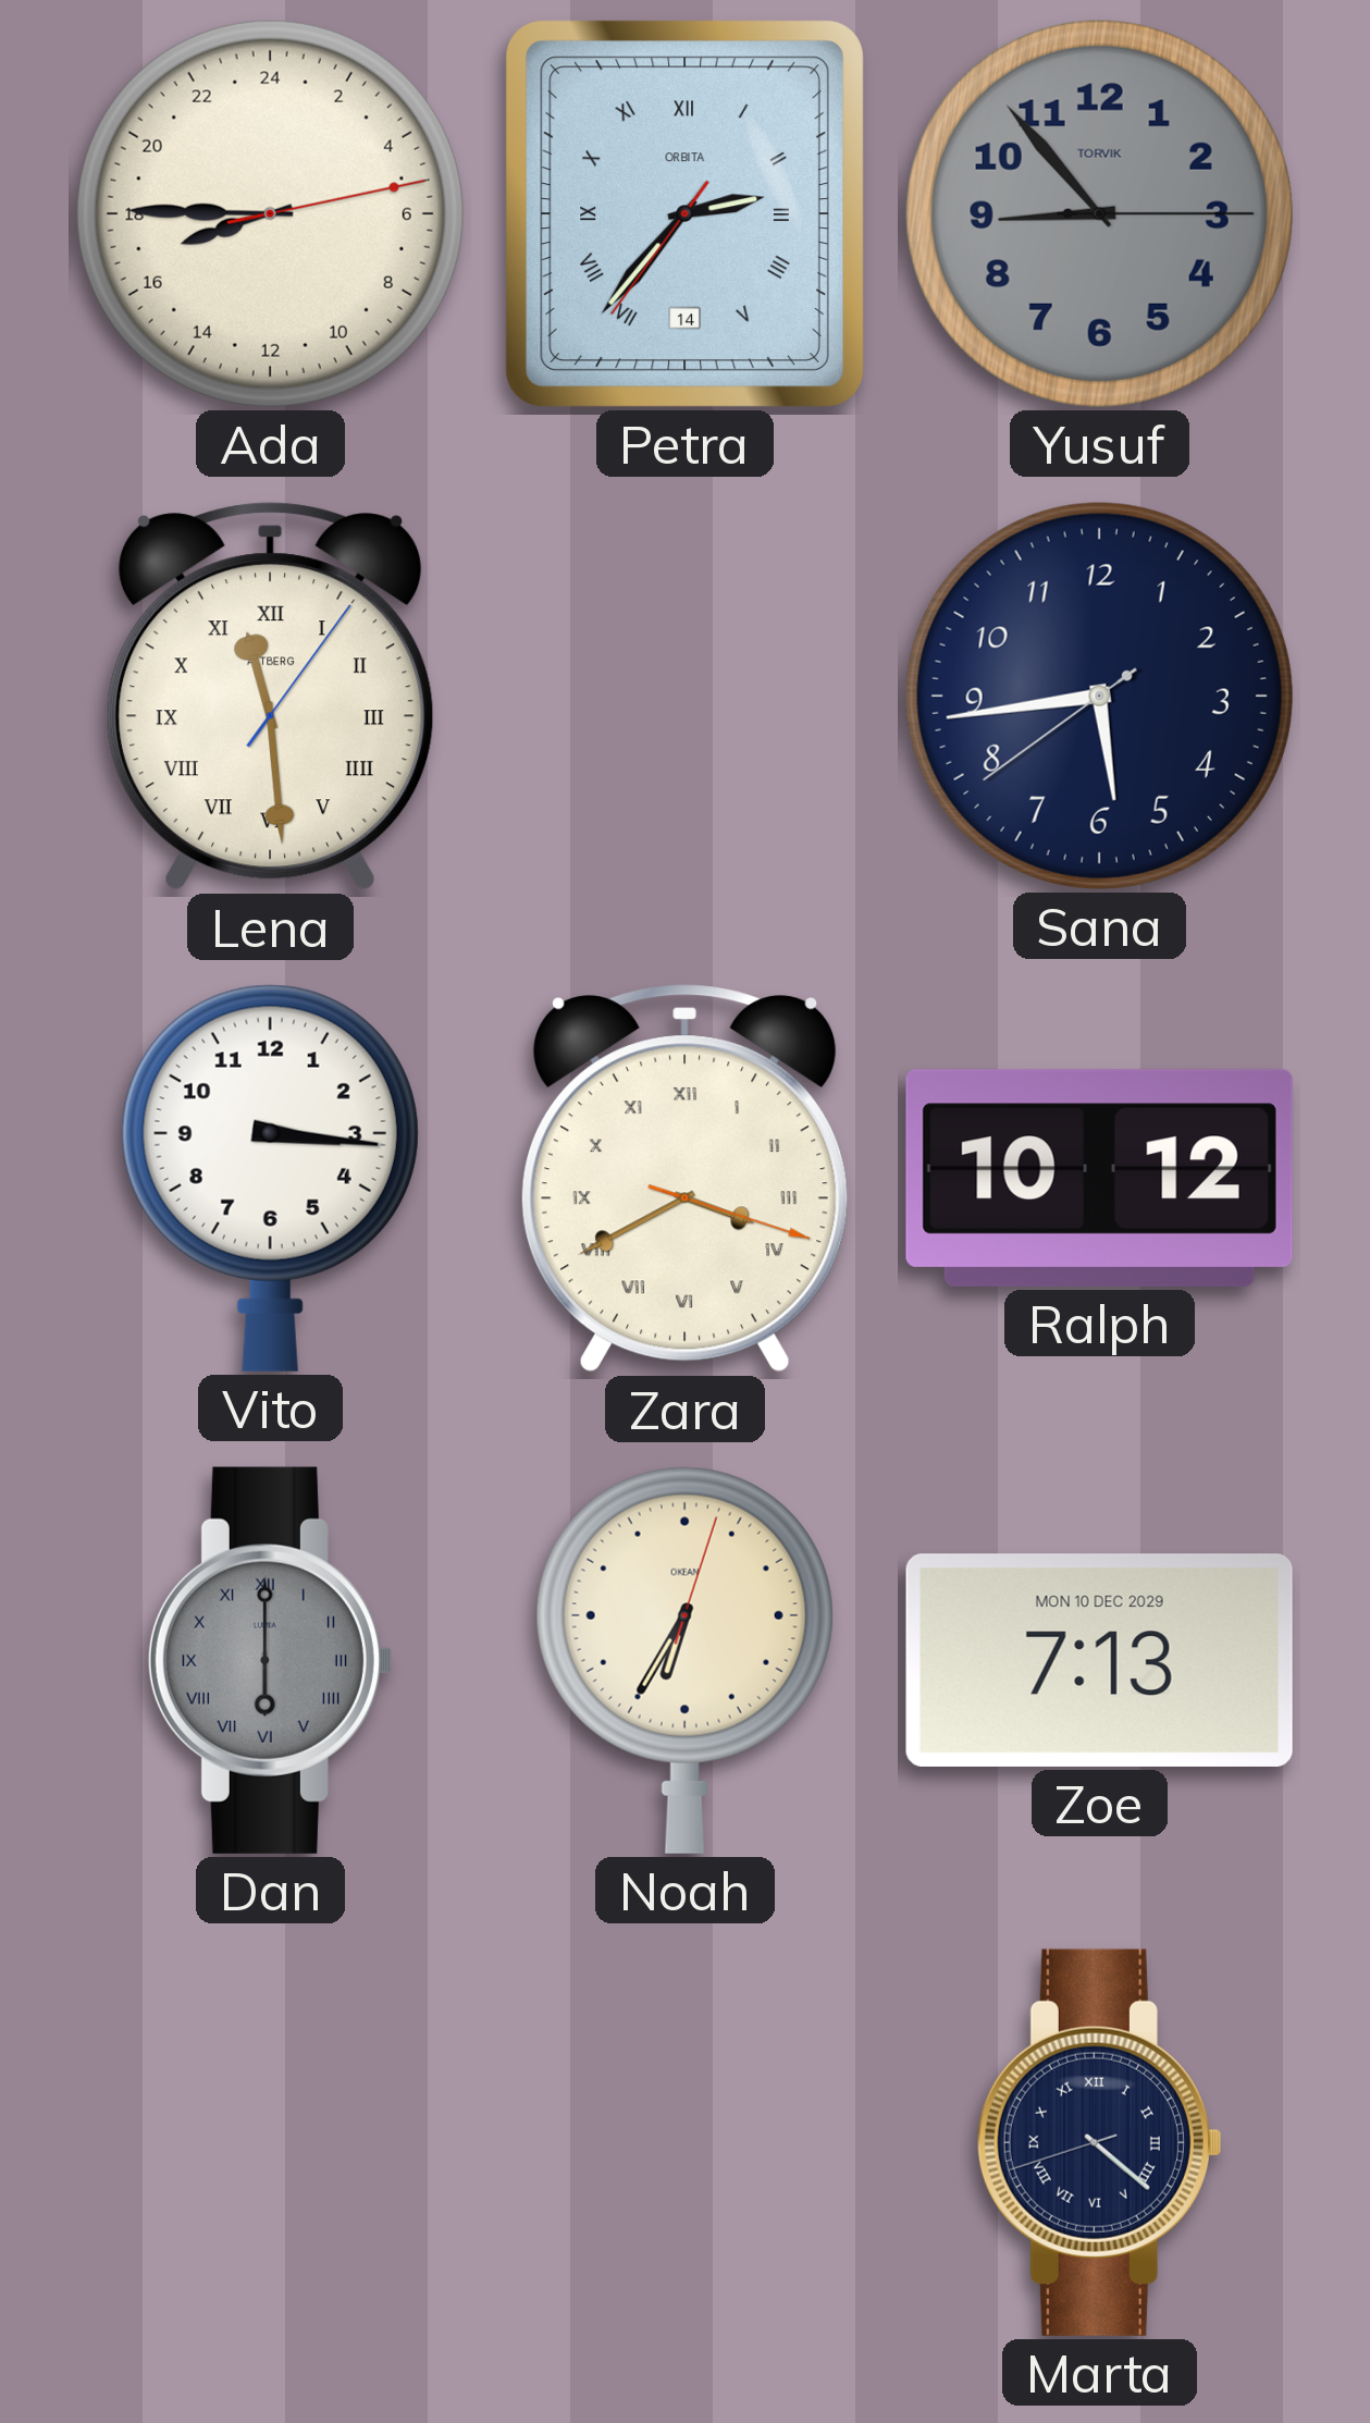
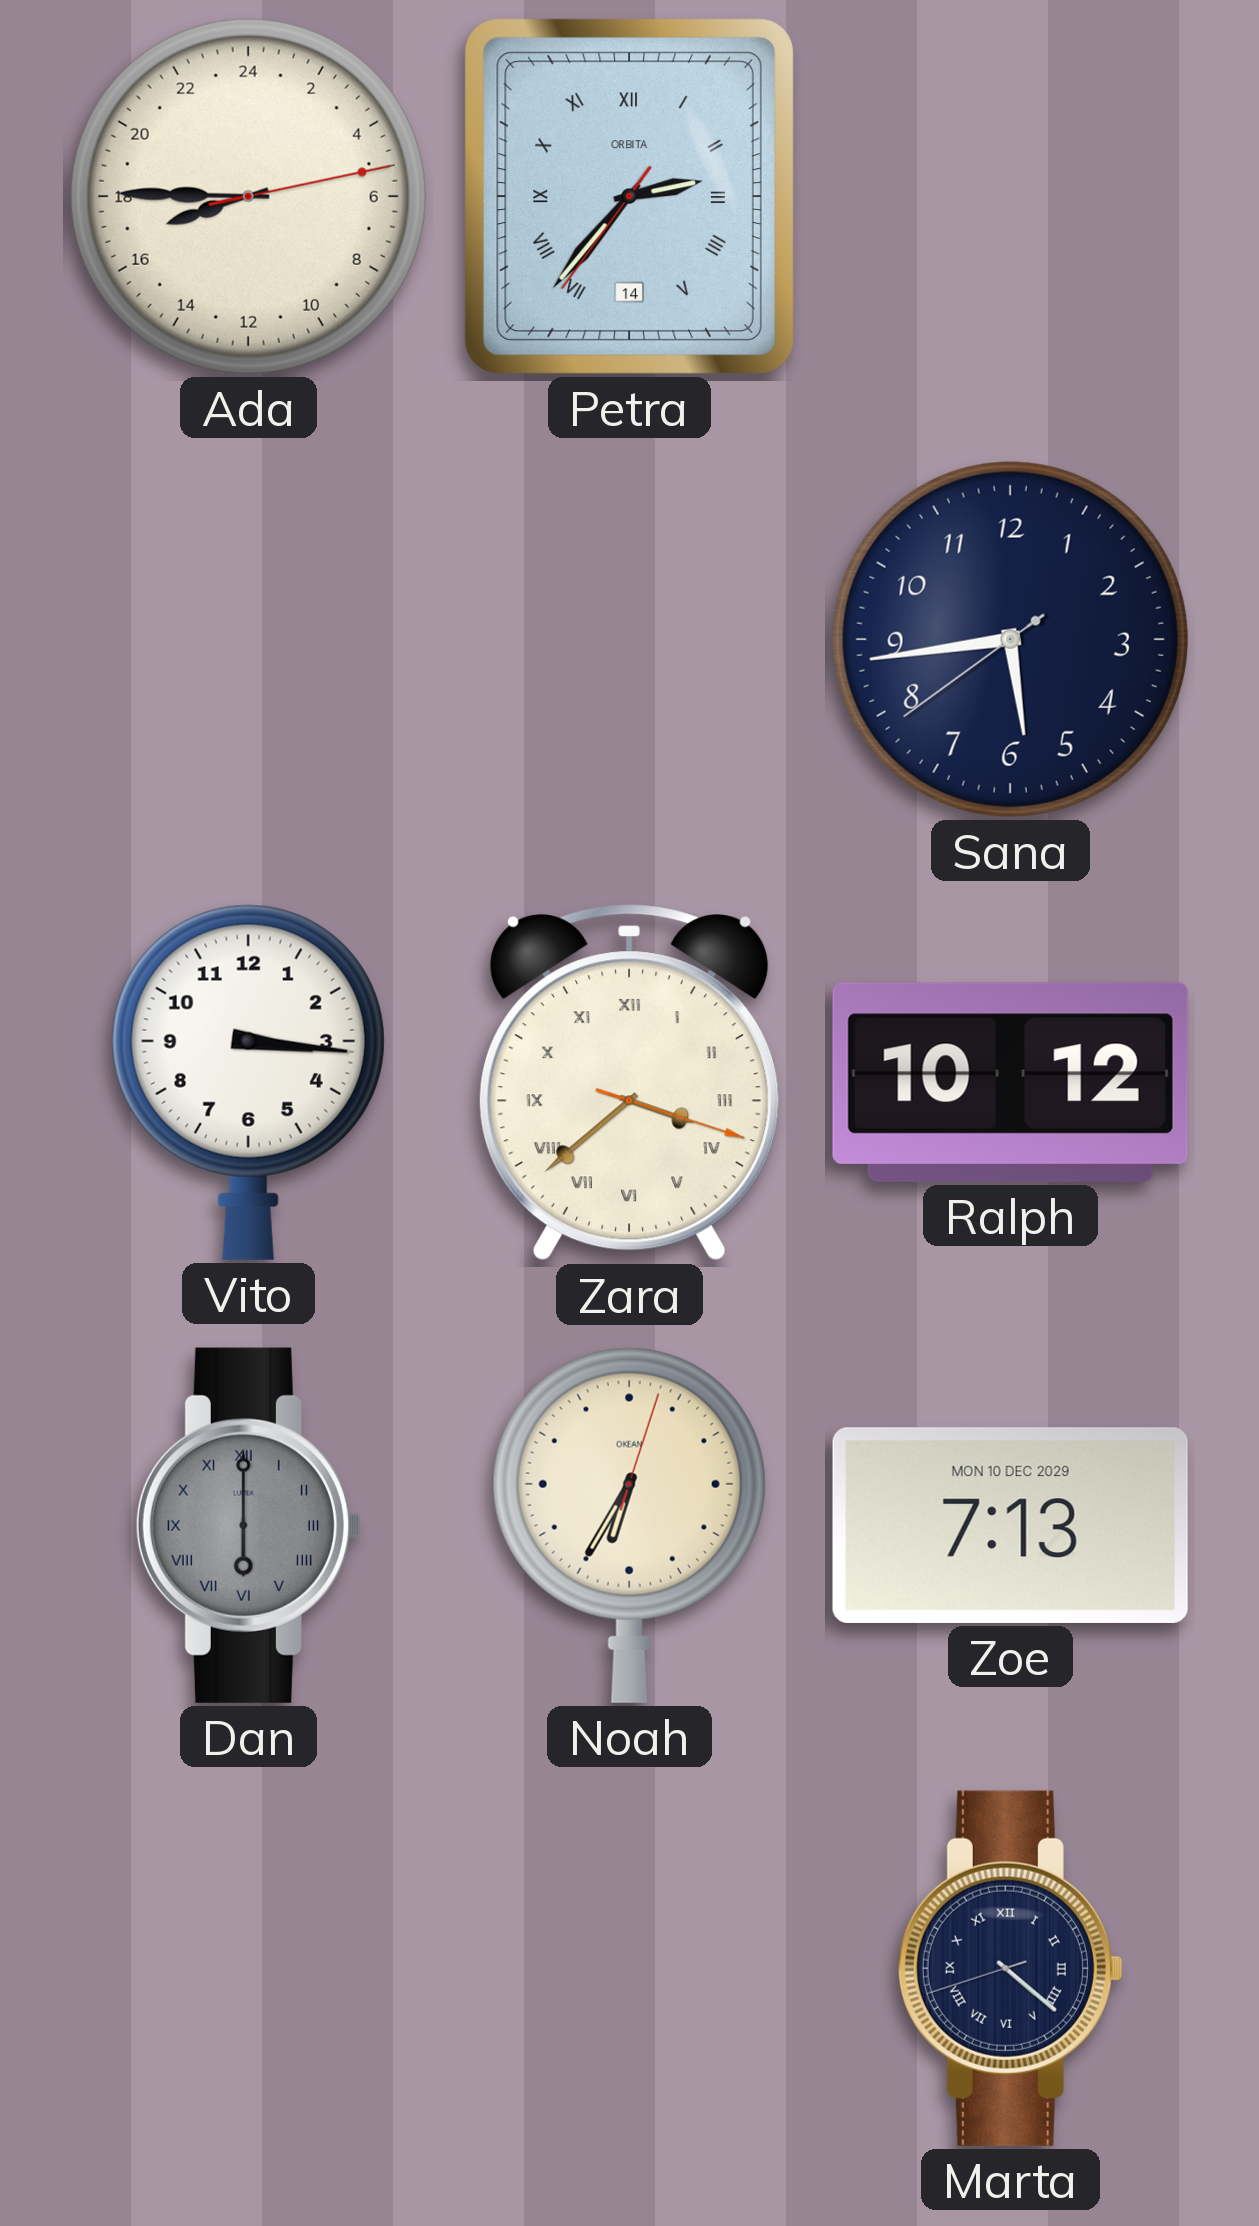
Yusuf: 8:53 -> none
Lena: 11:29 -> none
Zara: 3:40 -> 3:38
